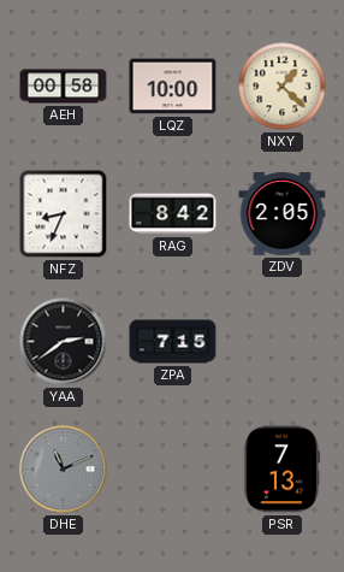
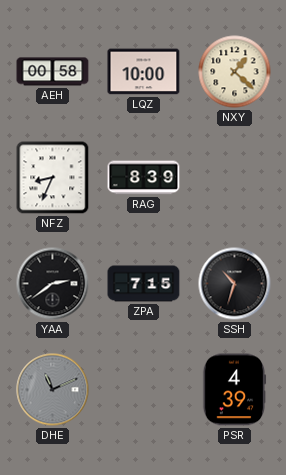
RAG: 8:42 -> 8:39
ZDV: 2:05 -> none
SSH: none -> 10:33
PSR: 7:13 -> 4:39
